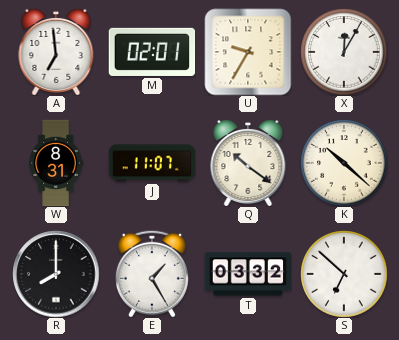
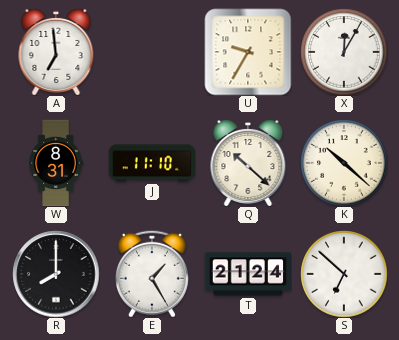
M: 02:01 -> none
J: 11:07 -> 11:10
Q: 10:21 -> 10:22
T: 03:32 -> 21:24
